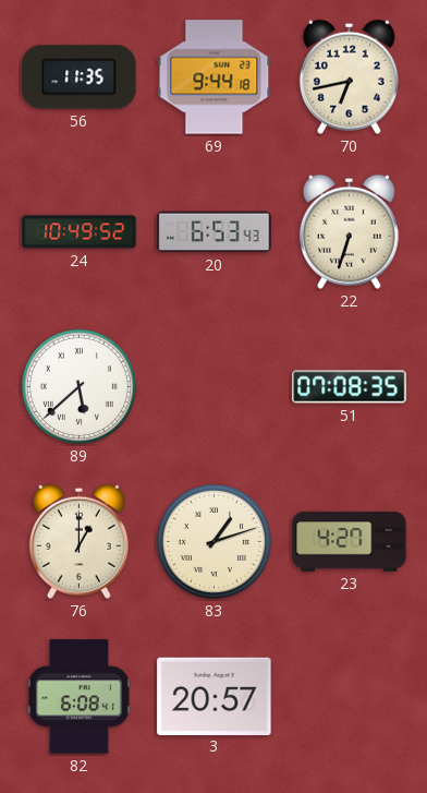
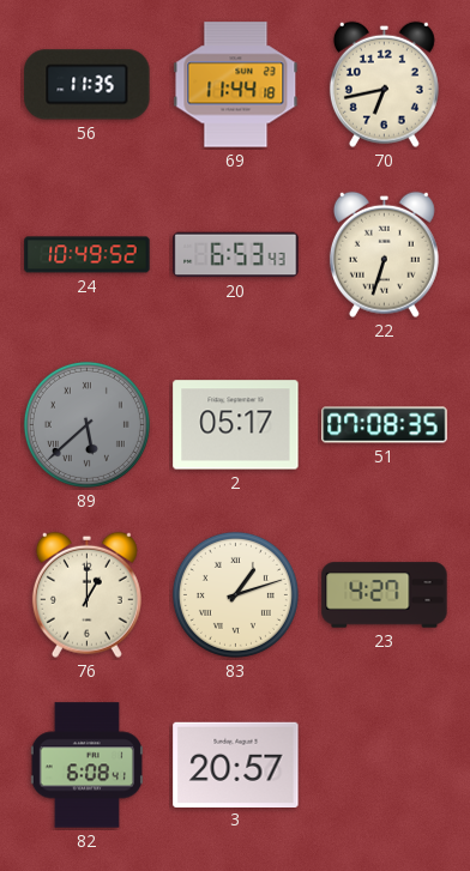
69: 9:44 -> 11:44
89 dial: white -> grey
2: none -> 05:17
